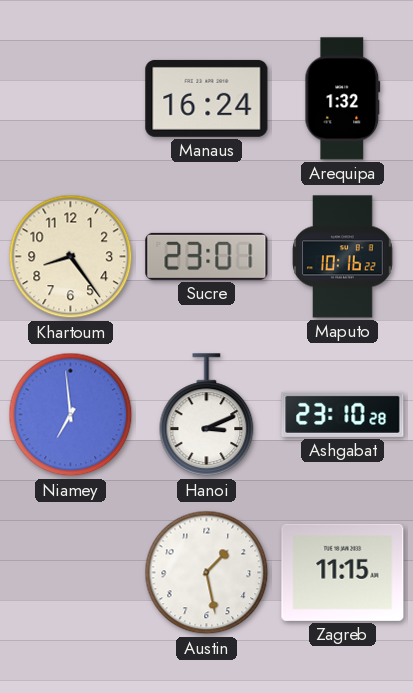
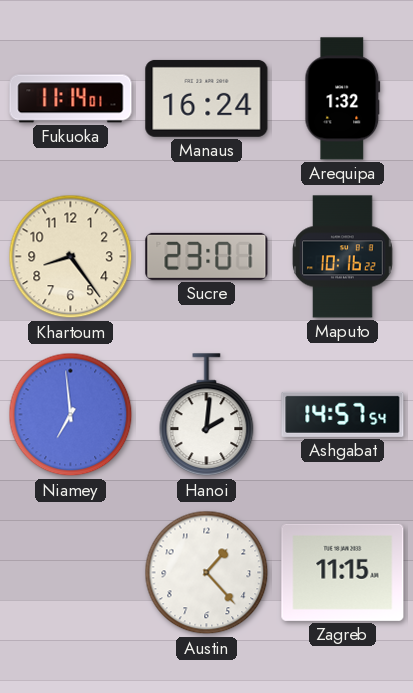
Fukuoka: none -> 11:14
Hanoi: 3:11 -> 2:01
Ashgabat: 23:10 -> 14:57
Austin: 1:28 -> 1:23
